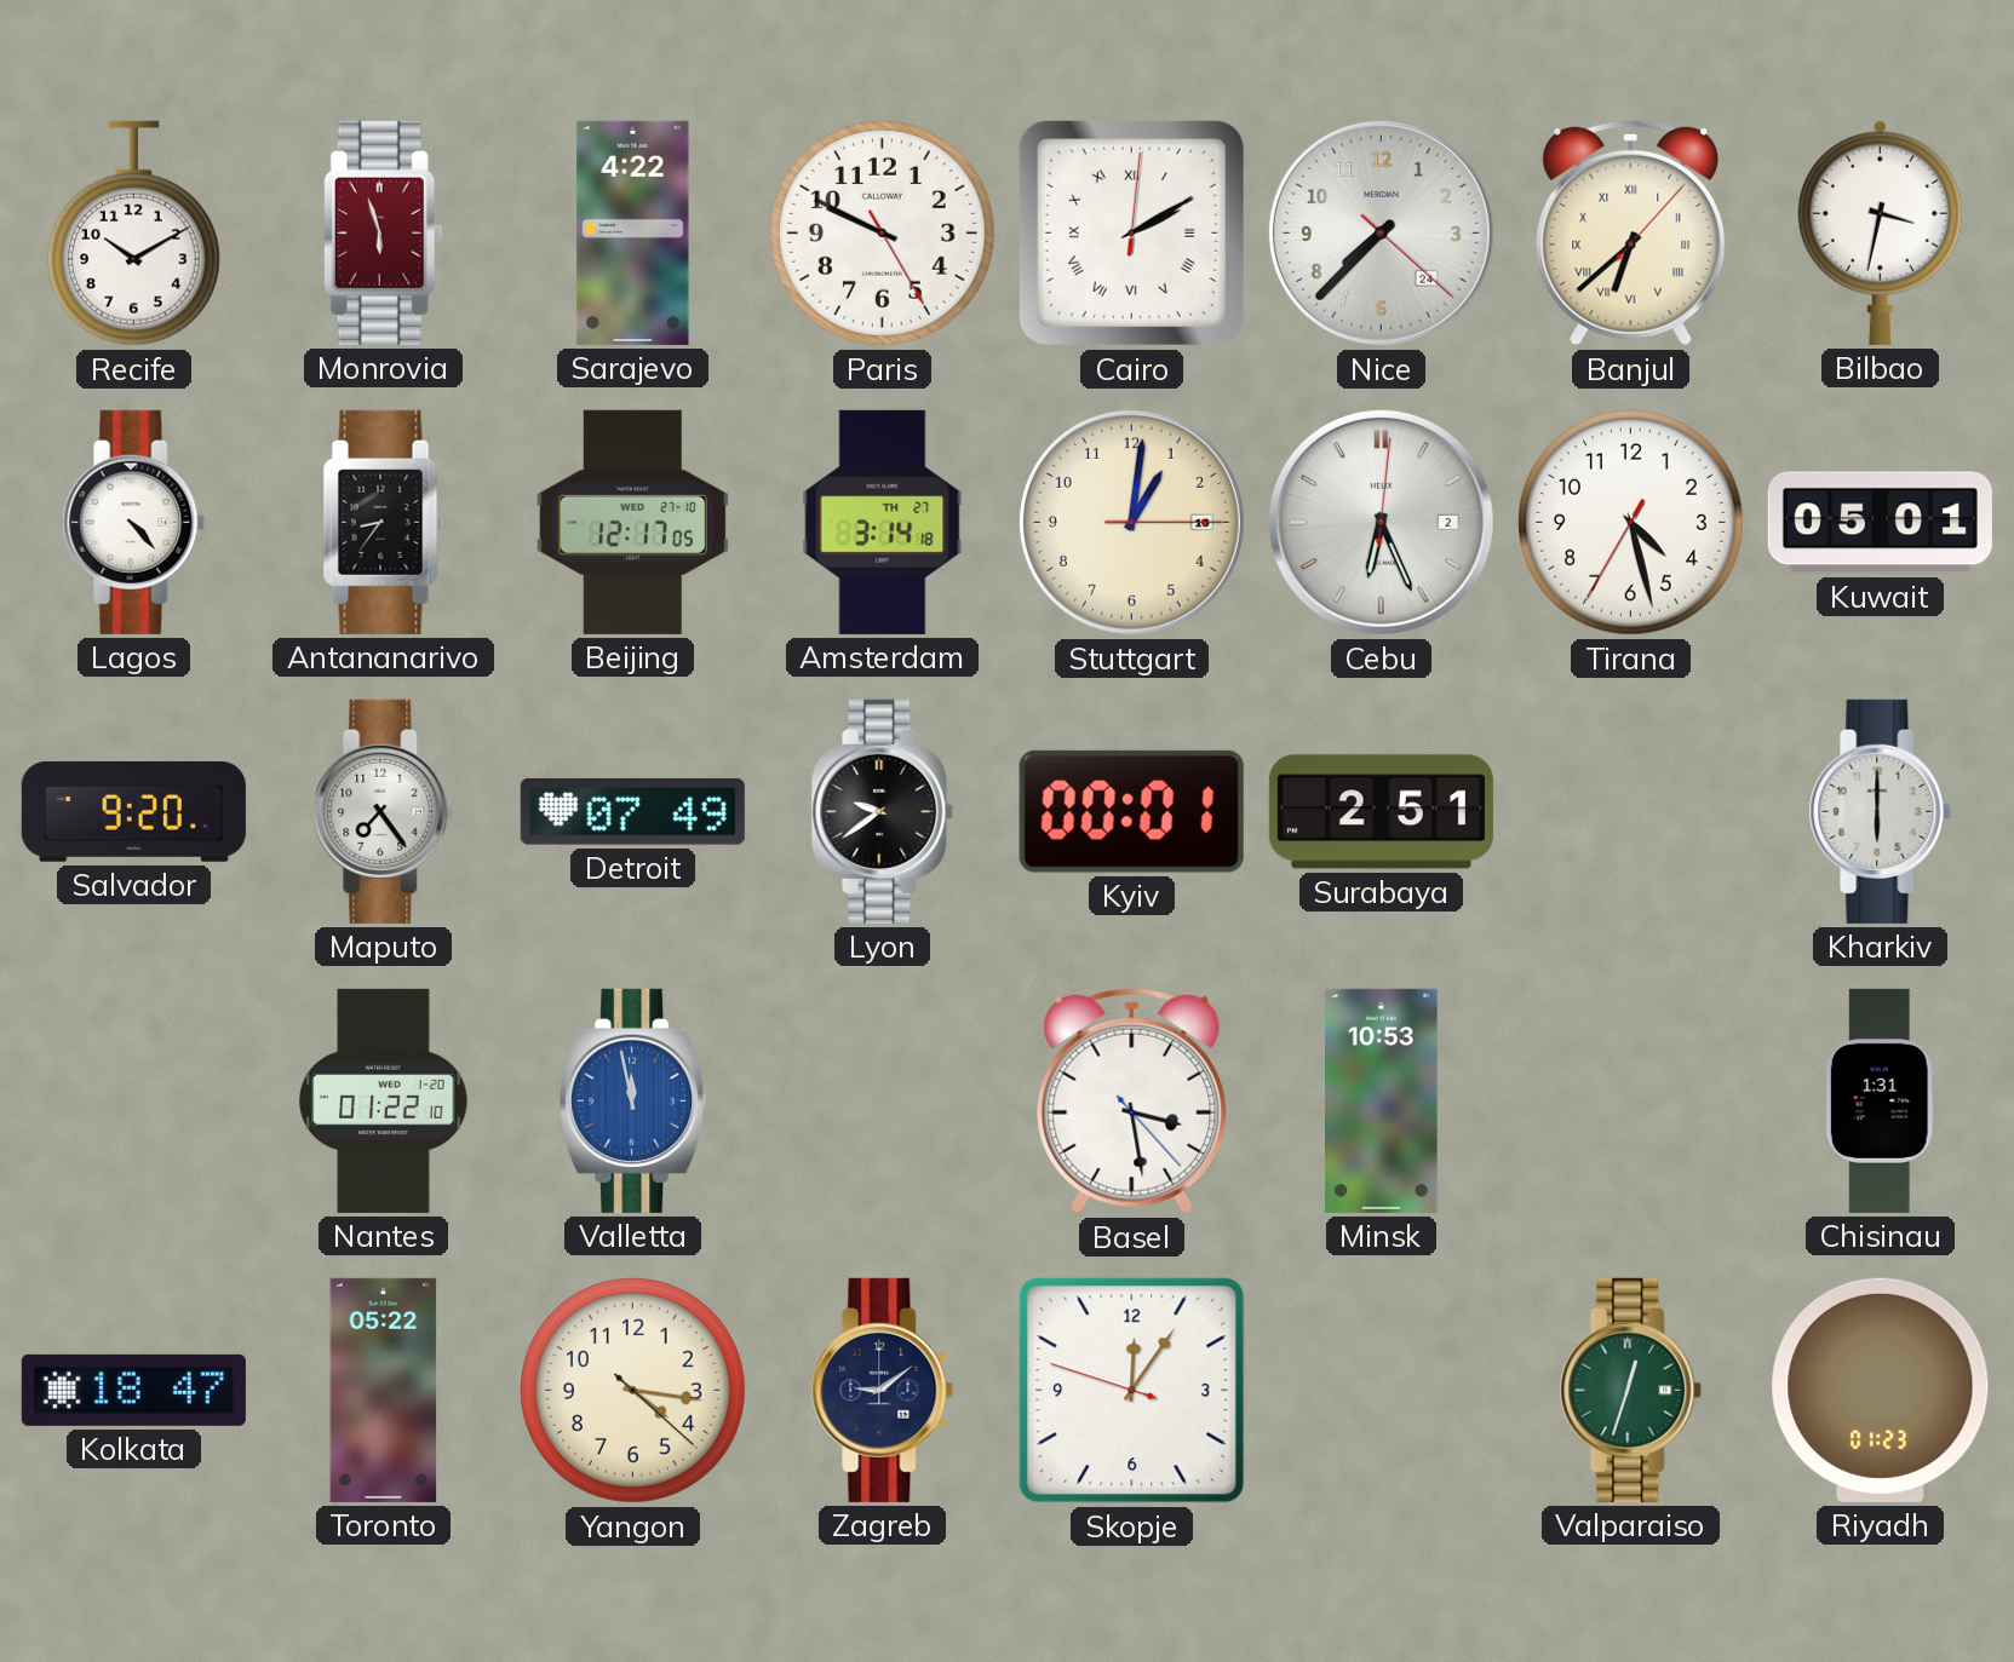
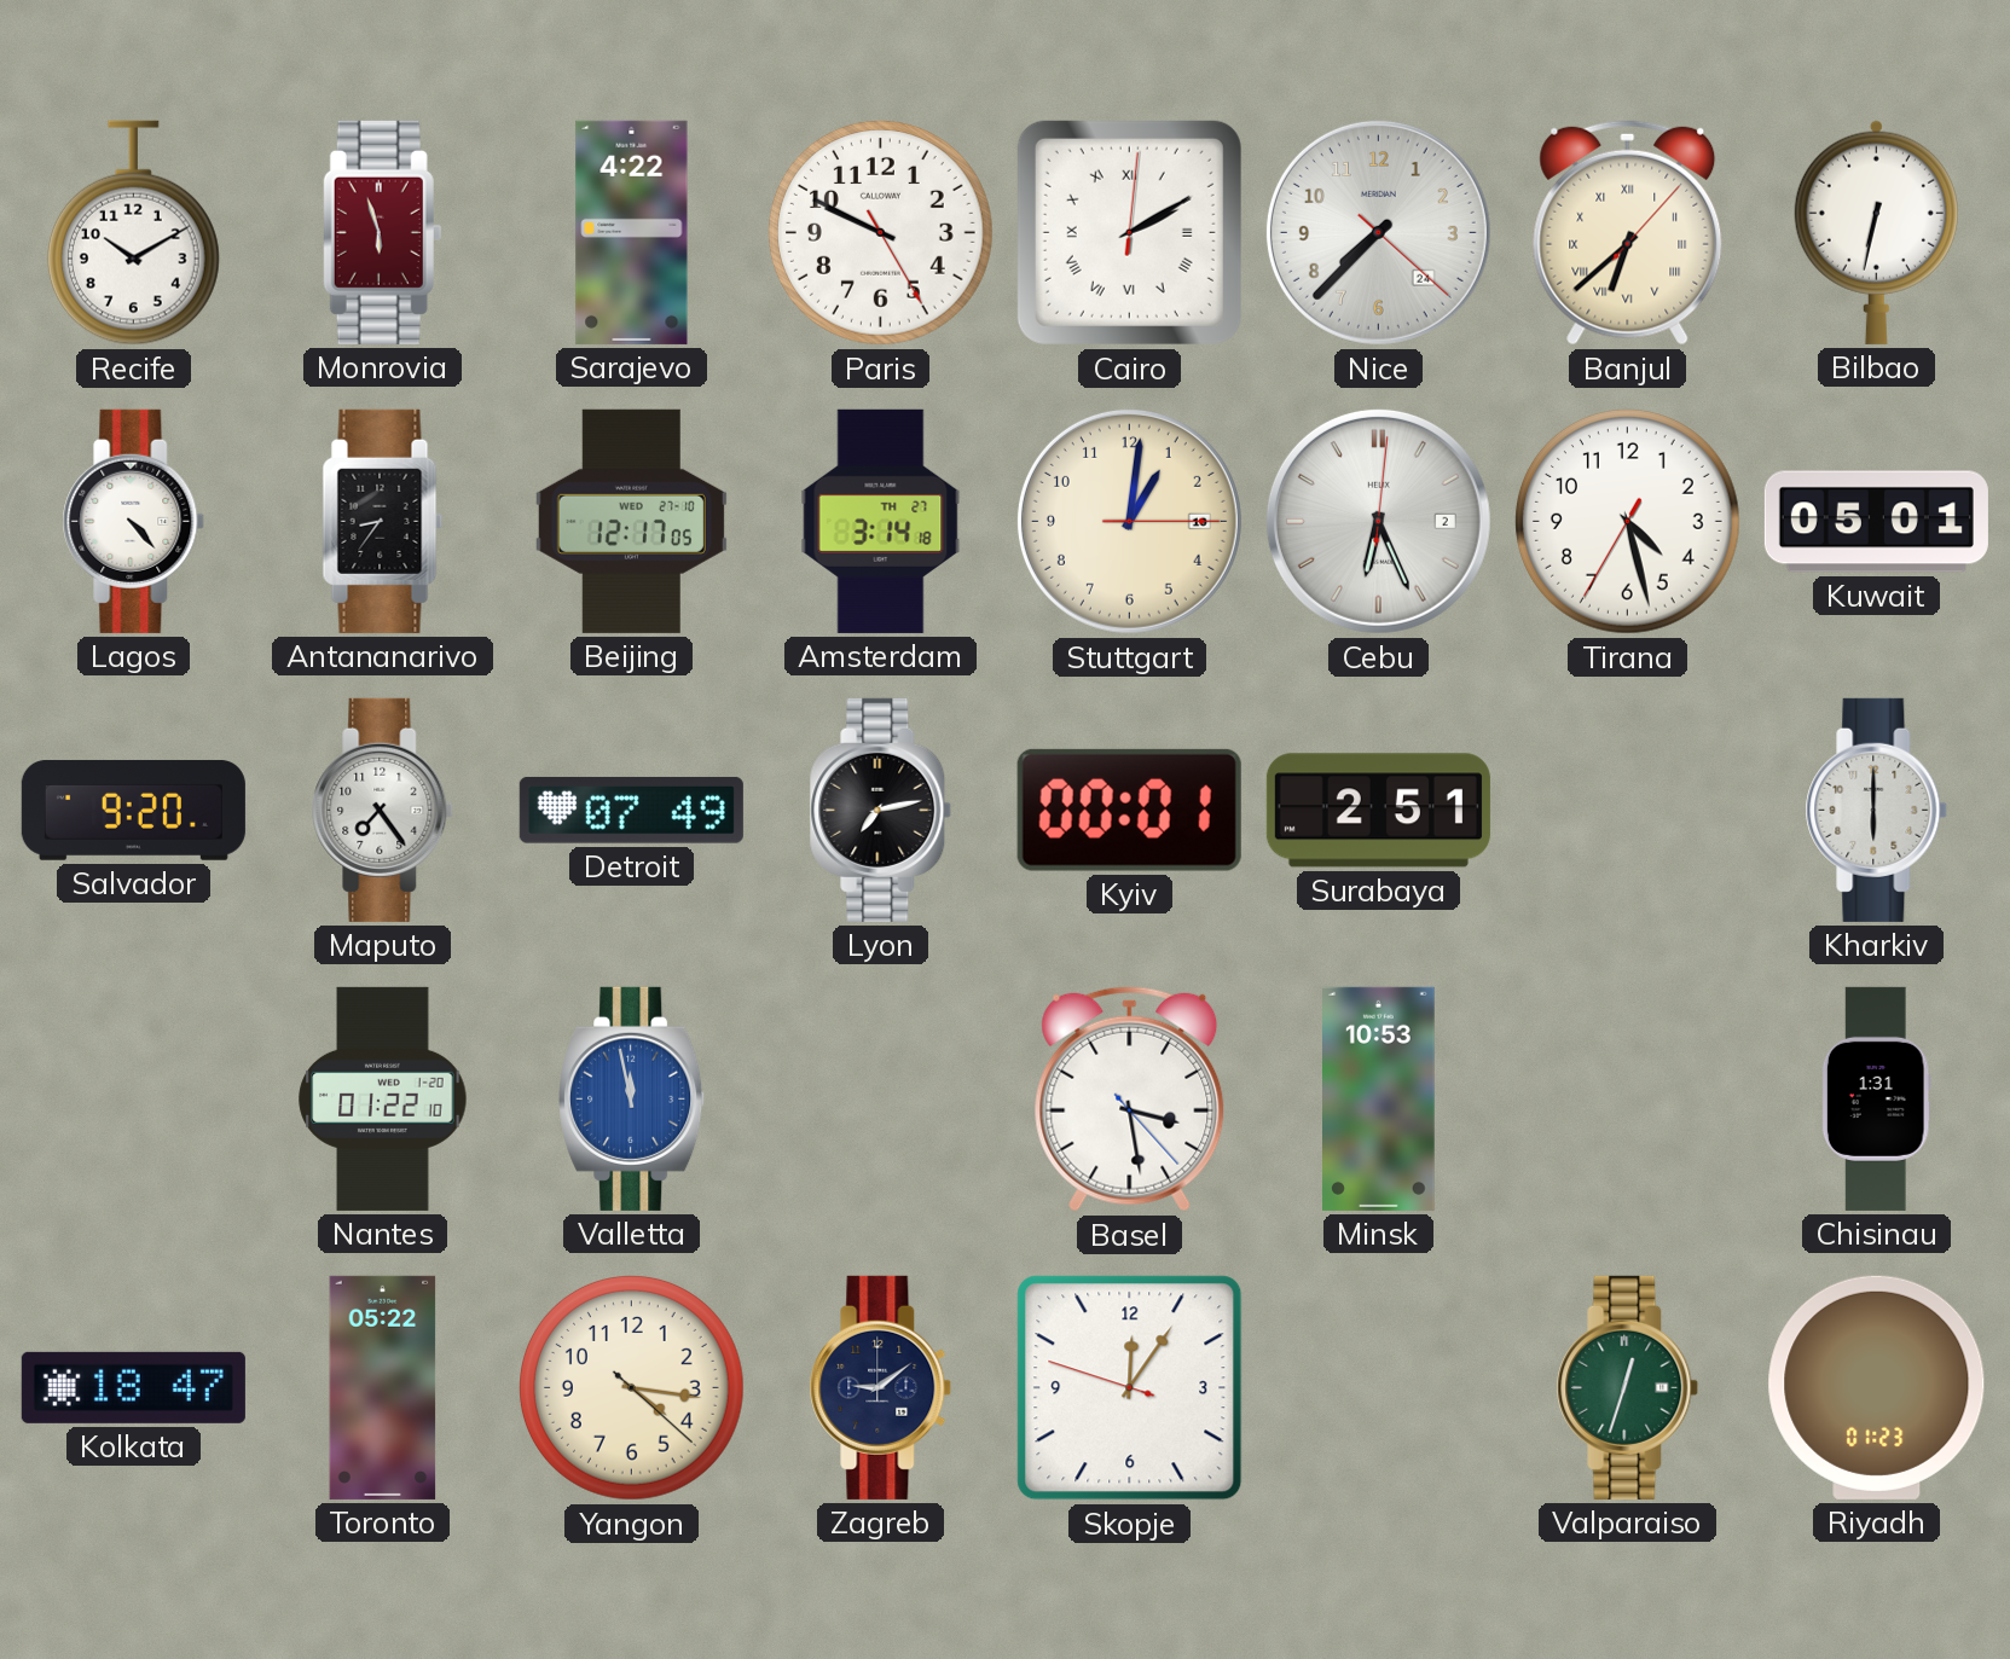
Bilbao: 3:32 -> 6:32
Lyon: 9:39 -> 7:13
